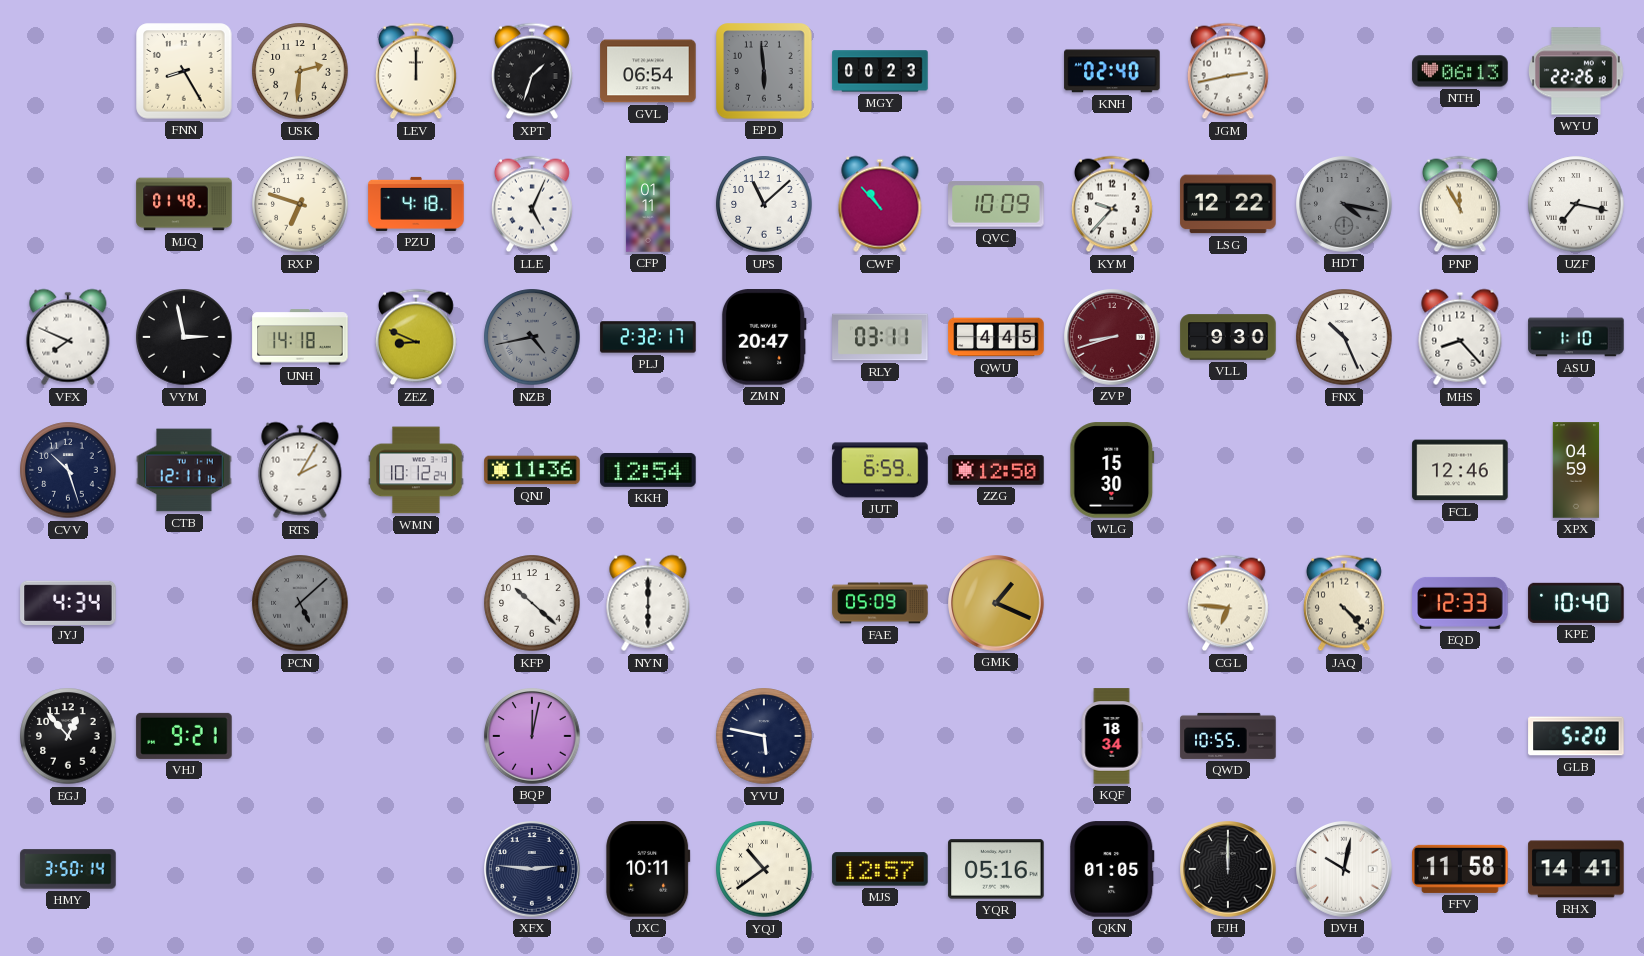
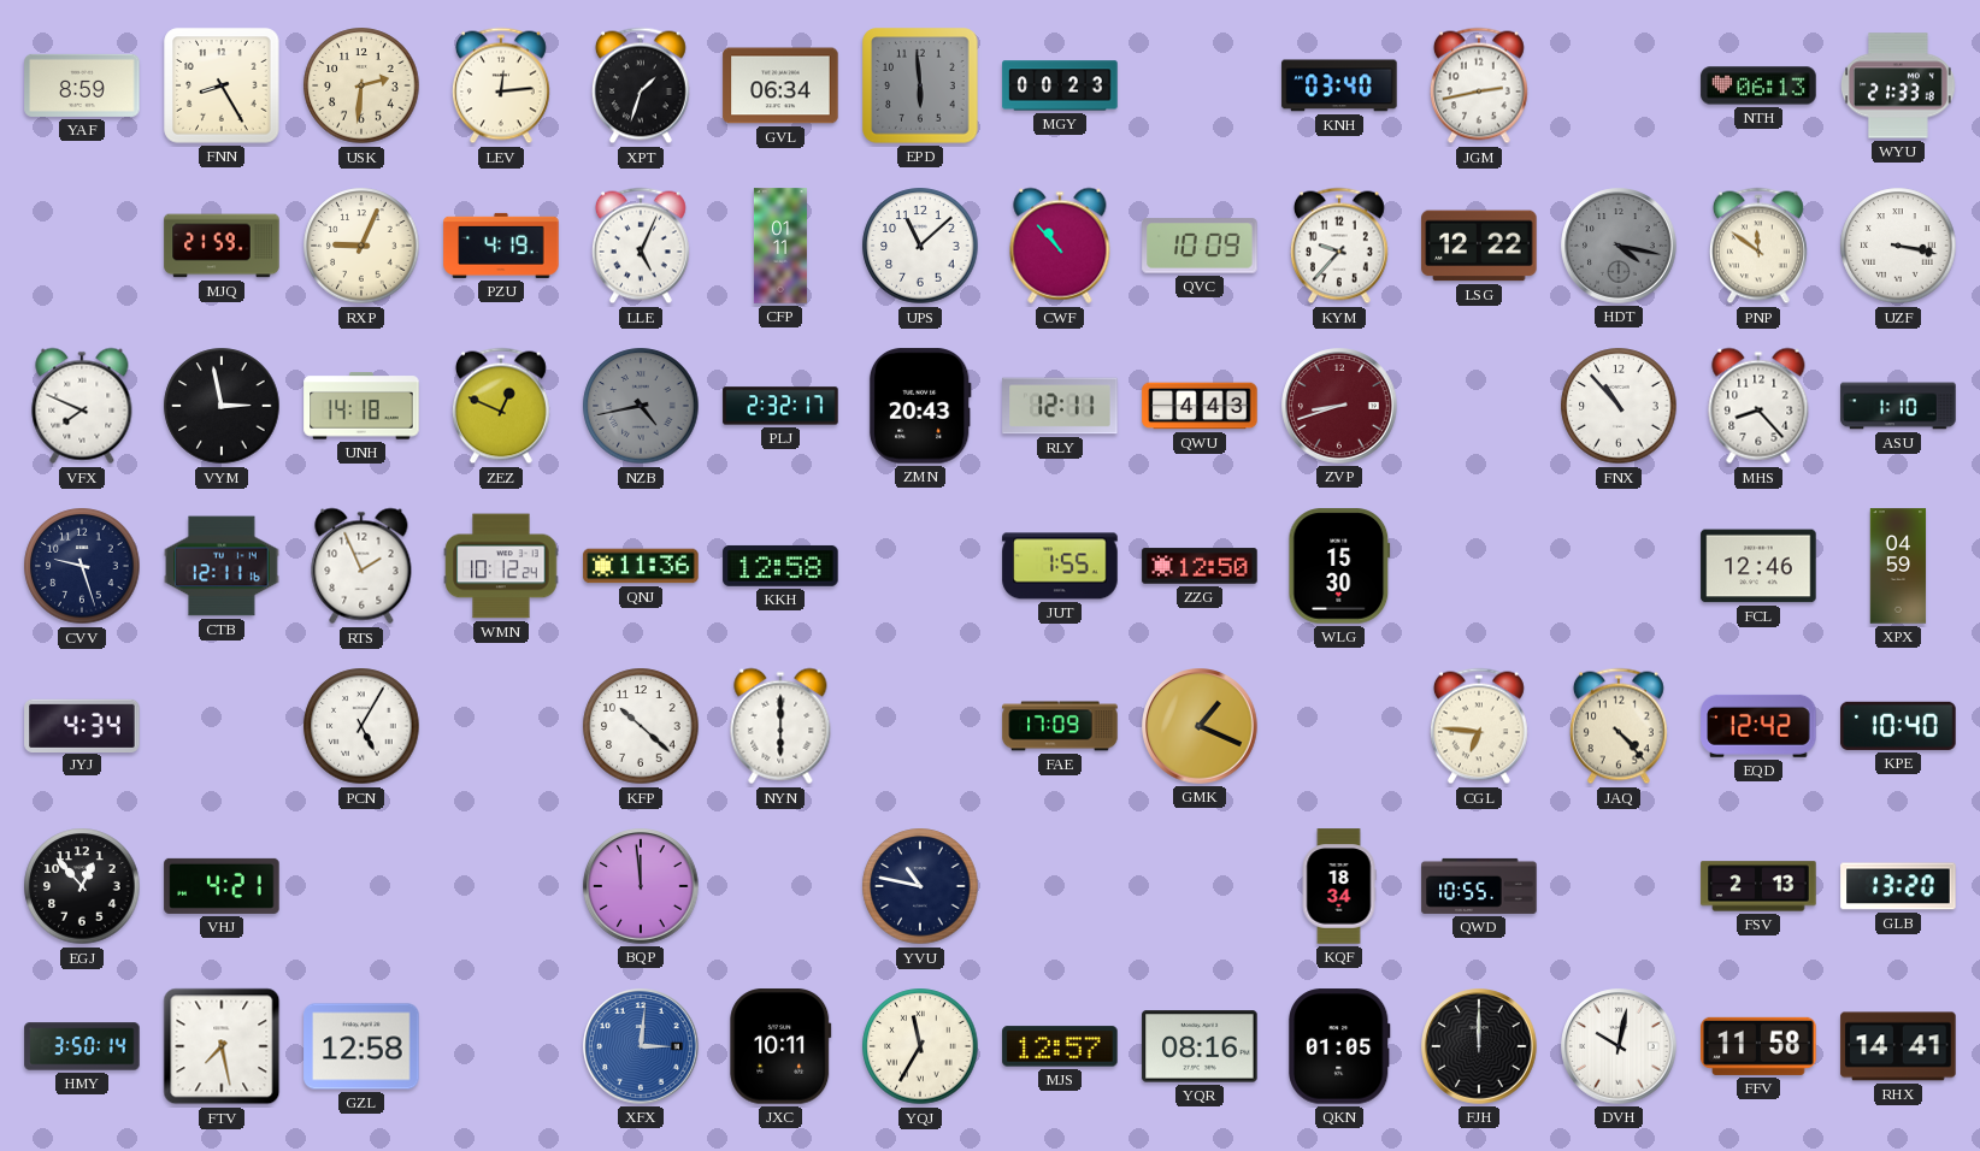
YAF: none -> 8:59
LEV: 12:00 -> 12:14
GVL: 06:54 -> 06:34
KNH: 02:40 -> 03:40
WYU: 22:26 -> 21:33
MJQ: 01:48 -> 21:59
RXP: 6:48 -> 9:04
PZU: 4:18 -> 4:19
PNP: 11:55 -> 11:51
UZF: 7:17 -> 3:17
ZEZ: 8:49 -> 12:49
ZMN: 20:47 -> 20:43
RLY: 03:11 -> 12:11
QWU: 4:45 -> 4:43
VLL: 9:30 -> none
FNX: 10:26 -> 10:53
CVV: 10:27 -> 9:27
RTS: 2:05 -> 1:56
KKH: 12:54 -> 12:58
JUT: 6:59 -> 1:55
PCN: 5:08 -> 5:05
PCN dial: grey -> white
FAE: 05:09 -> 17:09
EQD: 12:33 -> 12:42
VHJ: 9:21 -> 4:21
BQP: 12:02 -> 11:59
YVU: 5:47 -> 10:47
FSV: none -> 2:13
GLB: 5:20 -> 13:20
FTV: none -> 7:28
GZL: none -> 12:58
XFX: 2:46 -> 3:01
XFX dial: navy -> blue
YQJ: 10:39 -> 11:35
YQR: 05:16 -> 08:16
